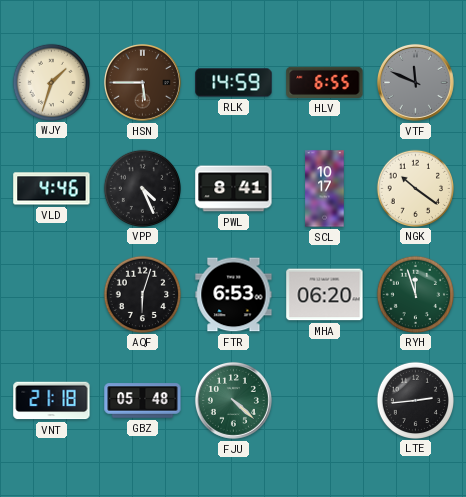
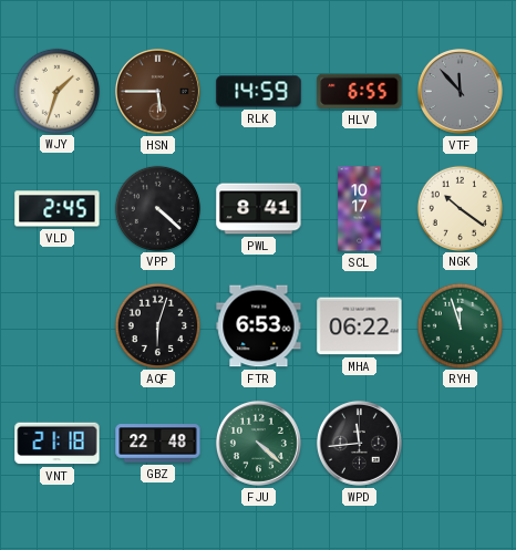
VTF: 11:49 -> 11:53
VLD: 4:46 -> 2:45
VPP: 4:26 -> 4:22
MHA: 06:20 -> 06:22
GBZ: 05:48 -> 22:48
WPD: none -> 11:44
LTE: 2:44 -> none
